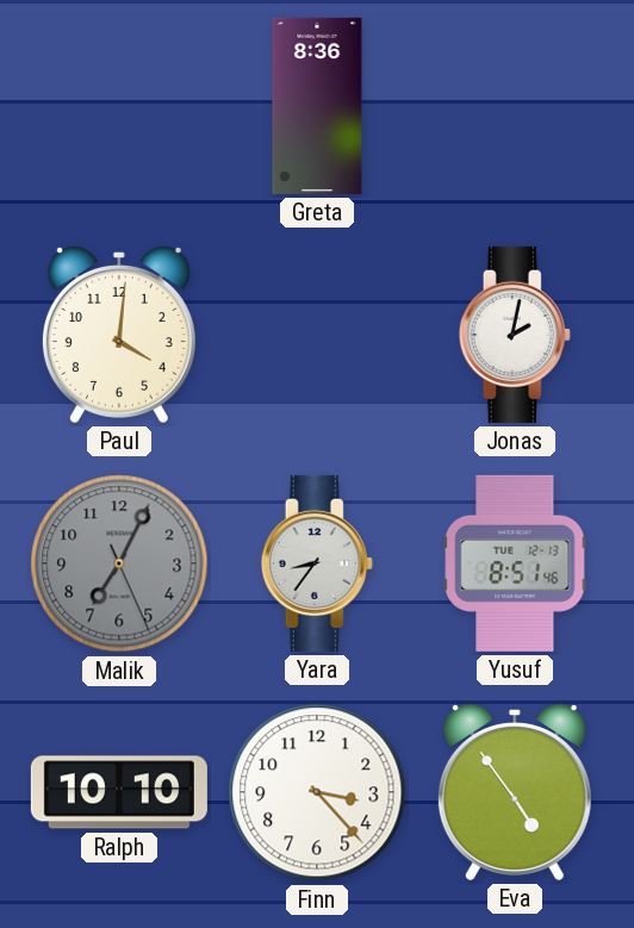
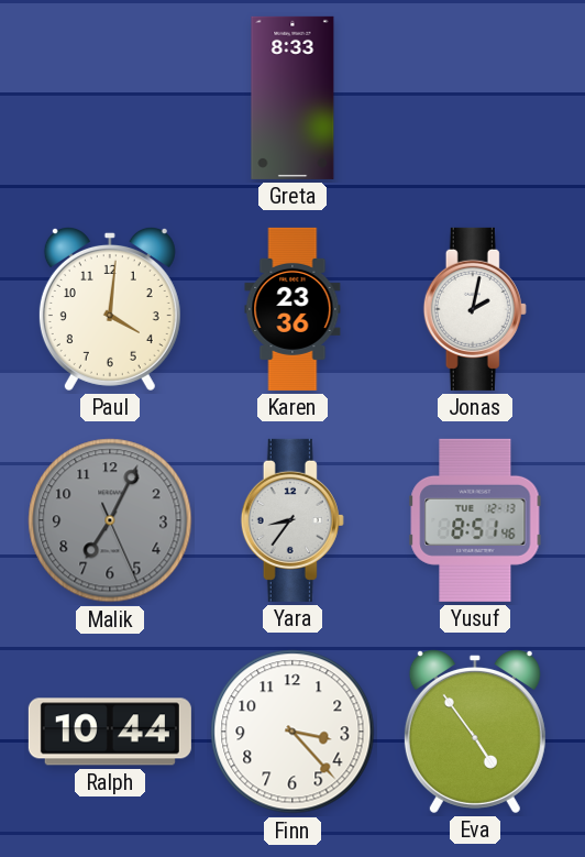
Greta: 8:36 -> 8:33
Karen: none -> 23:36
Ralph: 10:10 -> 10:44
